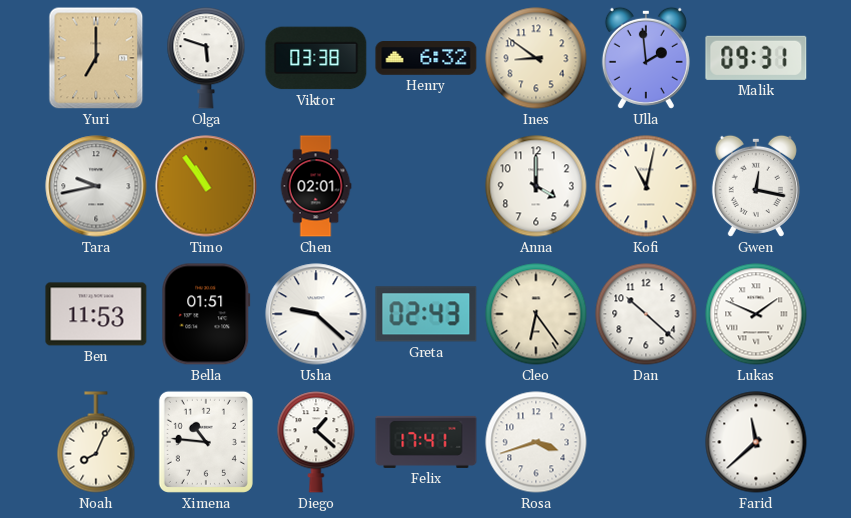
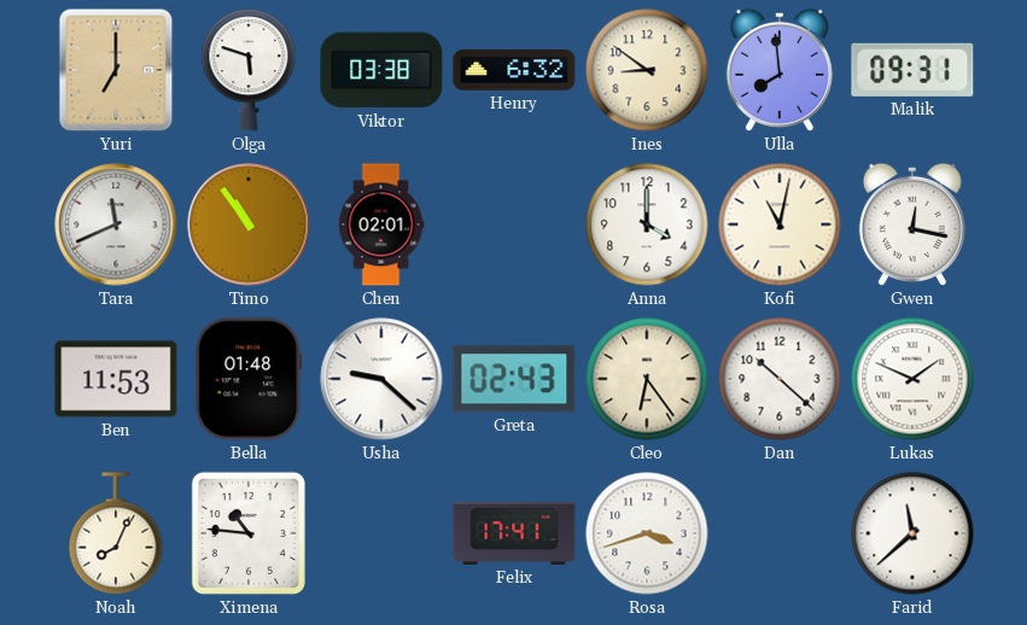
Ulla: 1:59 -> 7:59
Tara: 9:43 -> 11:41
Bella: 01:51 -> 01:48
Diego: 1:22 -> none
